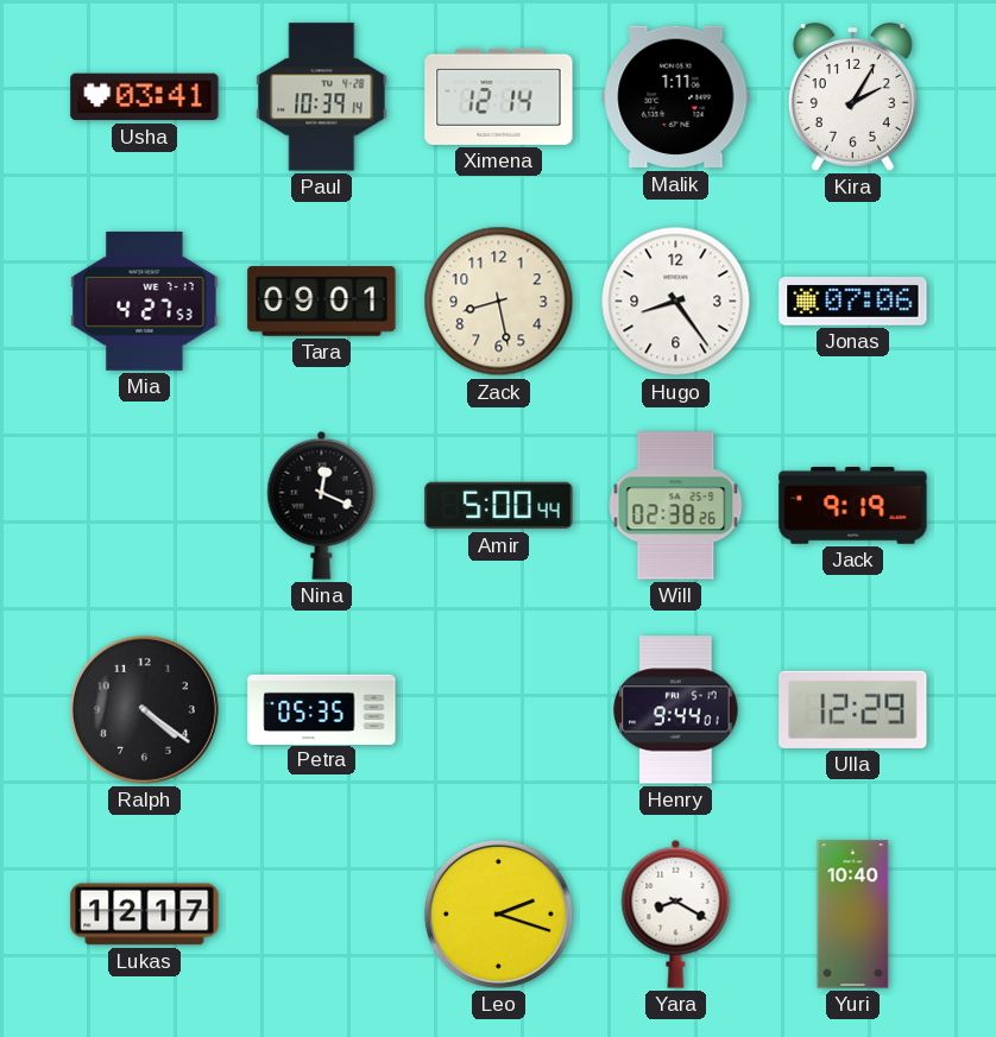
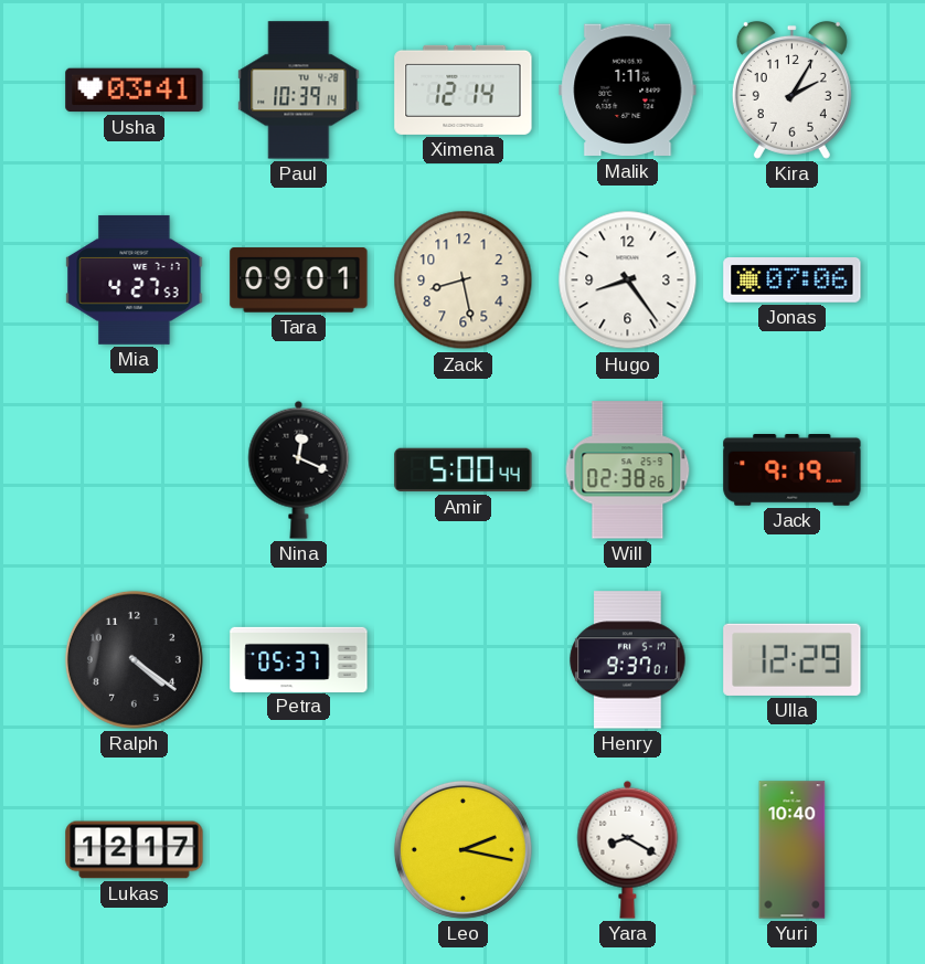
Petra: 05:35 -> 05:37
Henry: 9:44 -> 9:37
Leo: 2:18 -> 2:17
